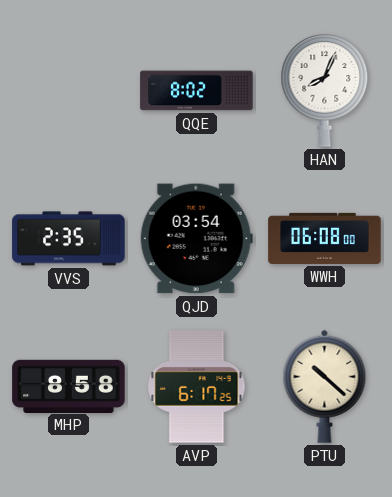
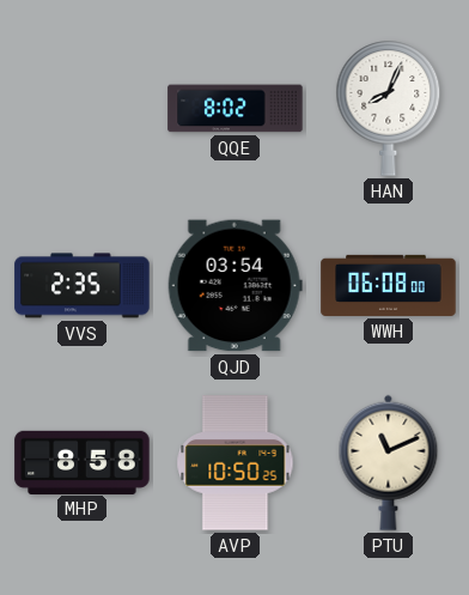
AVP: 6:17 -> 10:50
PTU: 10:22 -> 11:11
